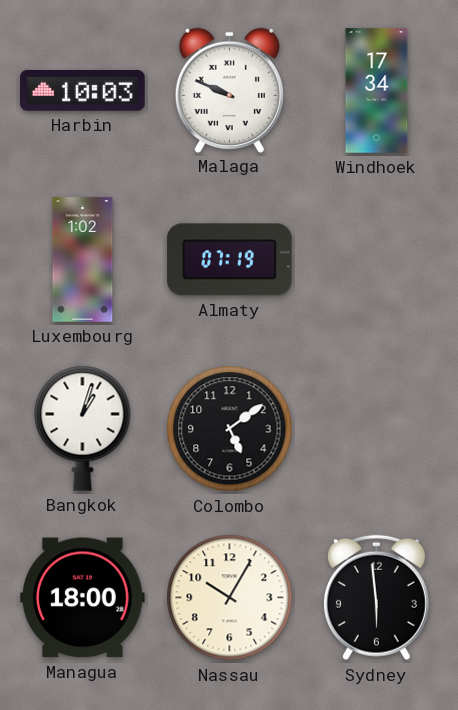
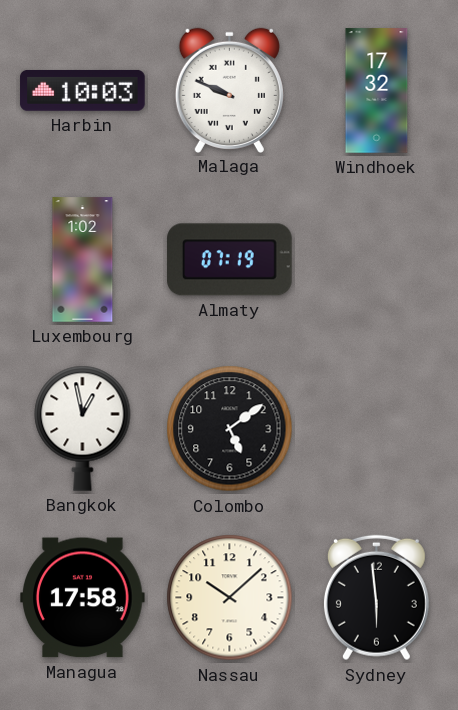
Windhoek: 17:34 -> 17:32
Bangkok: 1:03 -> 12:58
Managua: 18:00 -> 17:58
Nassau: 10:05 -> 10:08
